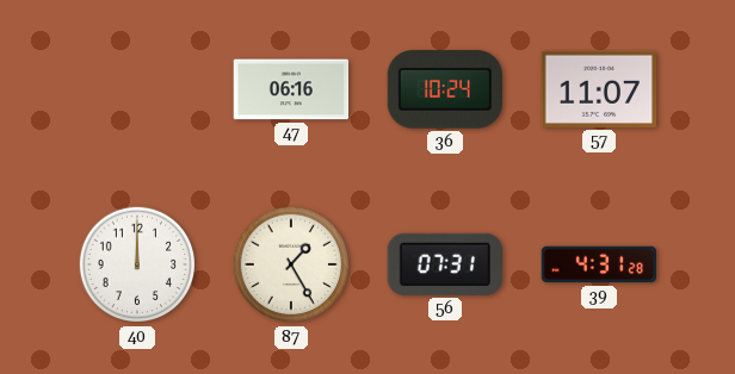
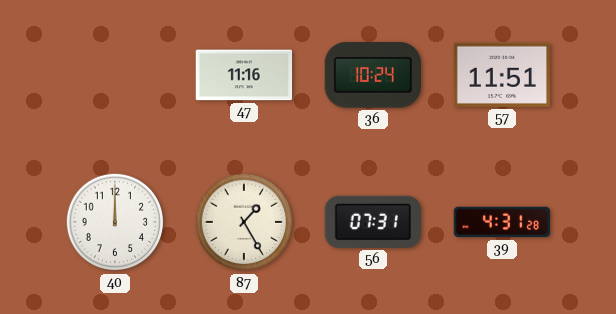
47: 06:16 -> 11:16
57: 11:07 -> 11:51
